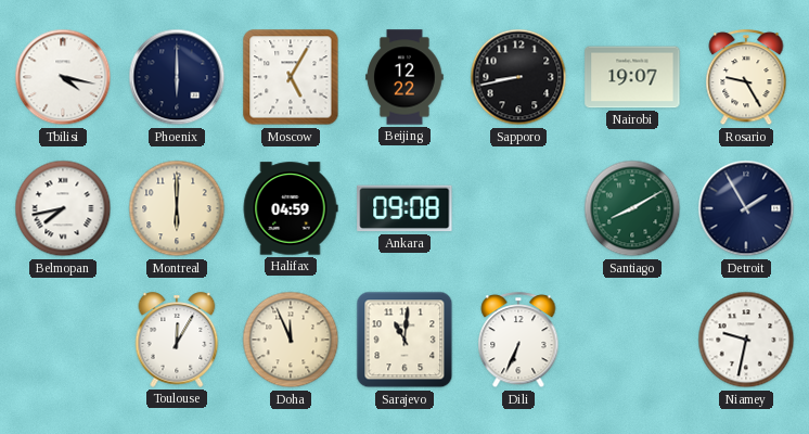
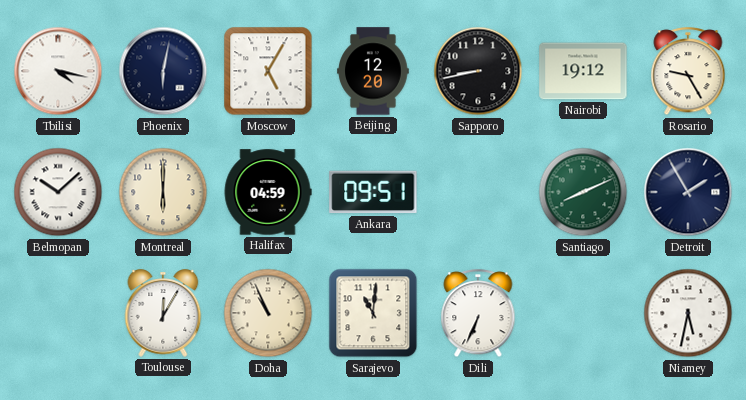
Phoenix: 6:00 -> 6:02
Beijing: 12:22 -> 12:20
Nairobi: 19:07 -> 19:12
Belmopan: 7:43 -> 10:08
Ankara: 09:08 -> 09:51
Santiago: 8:10 -> 8:11
Doha: 11:56 -> 10:56
Niamey: 9:32 -> 5:32
